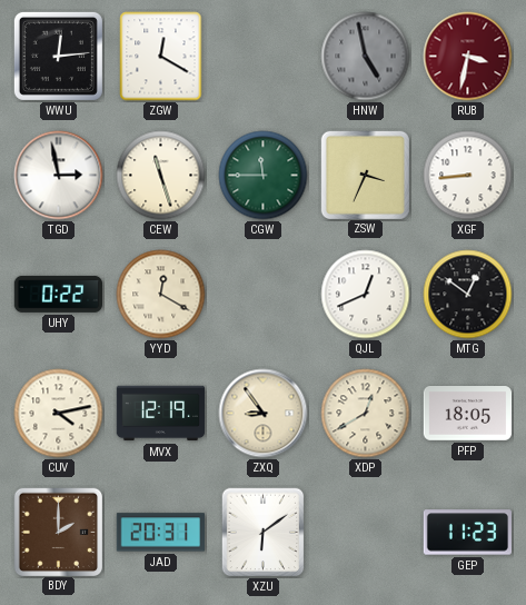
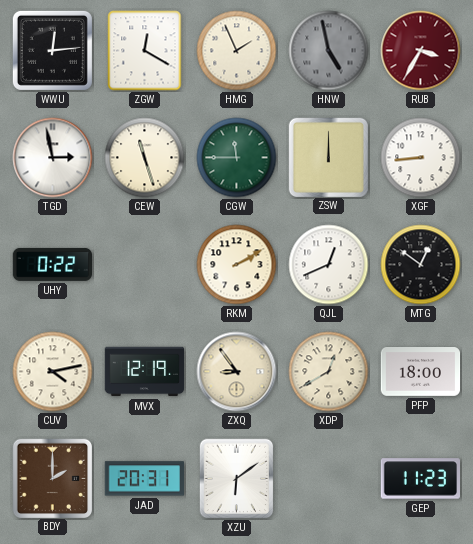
HMG: none -> 1:56
RUB: 3:32 -> 3:35
ZSW: 3:34 -> 12:00
YYD: 12:20 -> none
RKM: none -> 2:10
PFP: 18:05 -> 18:00
